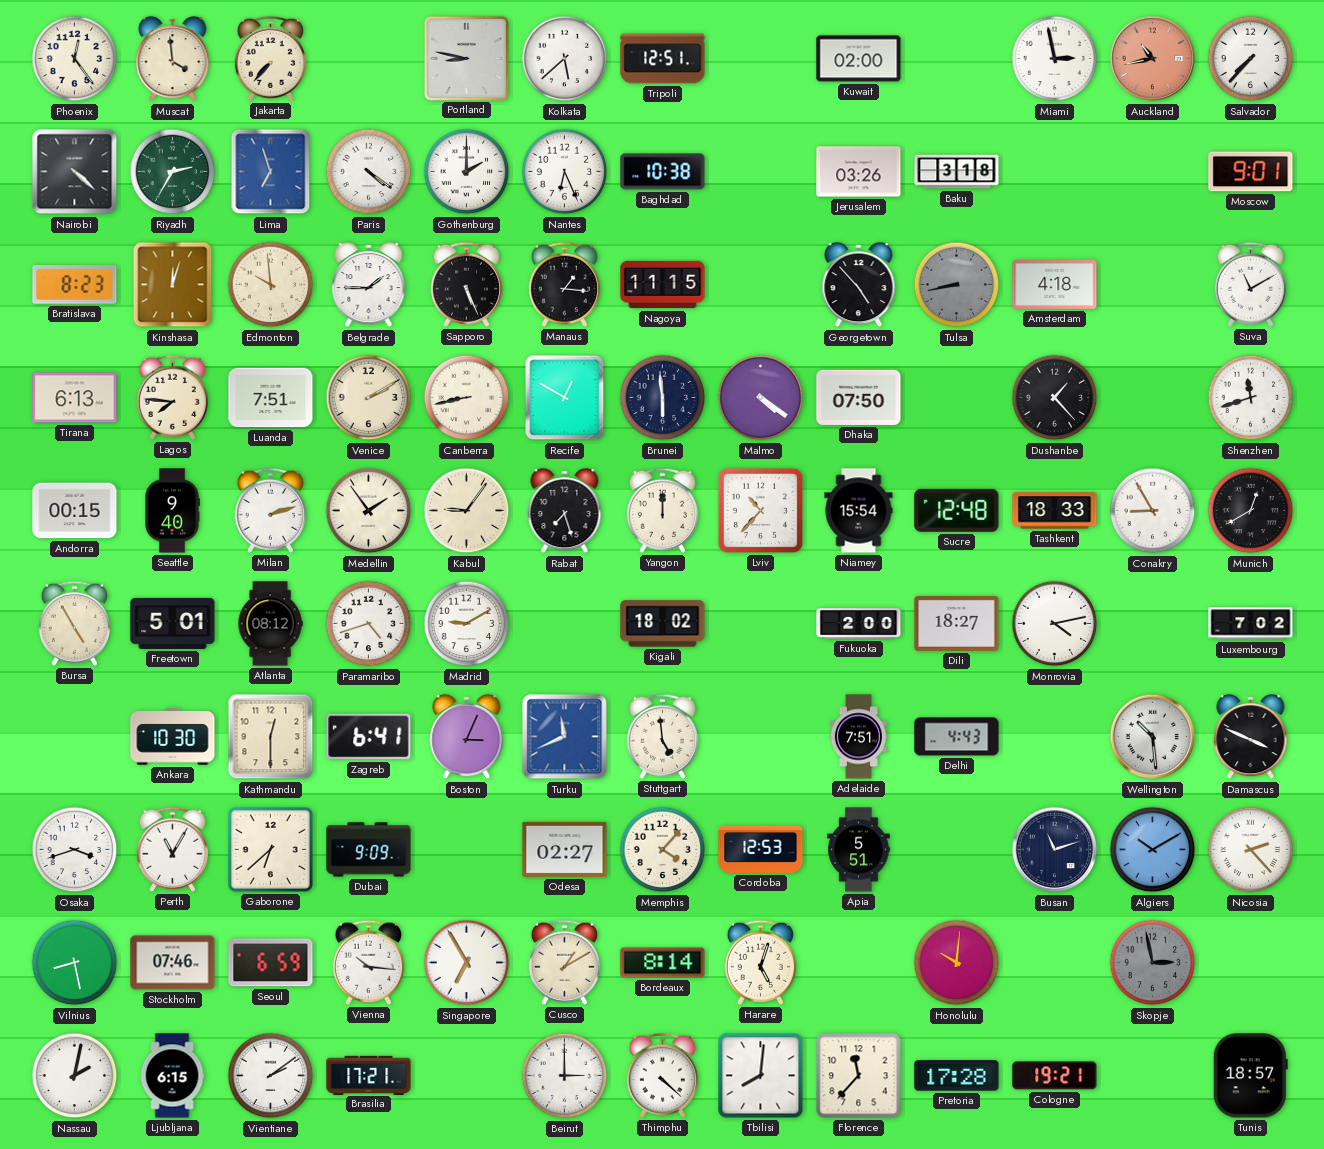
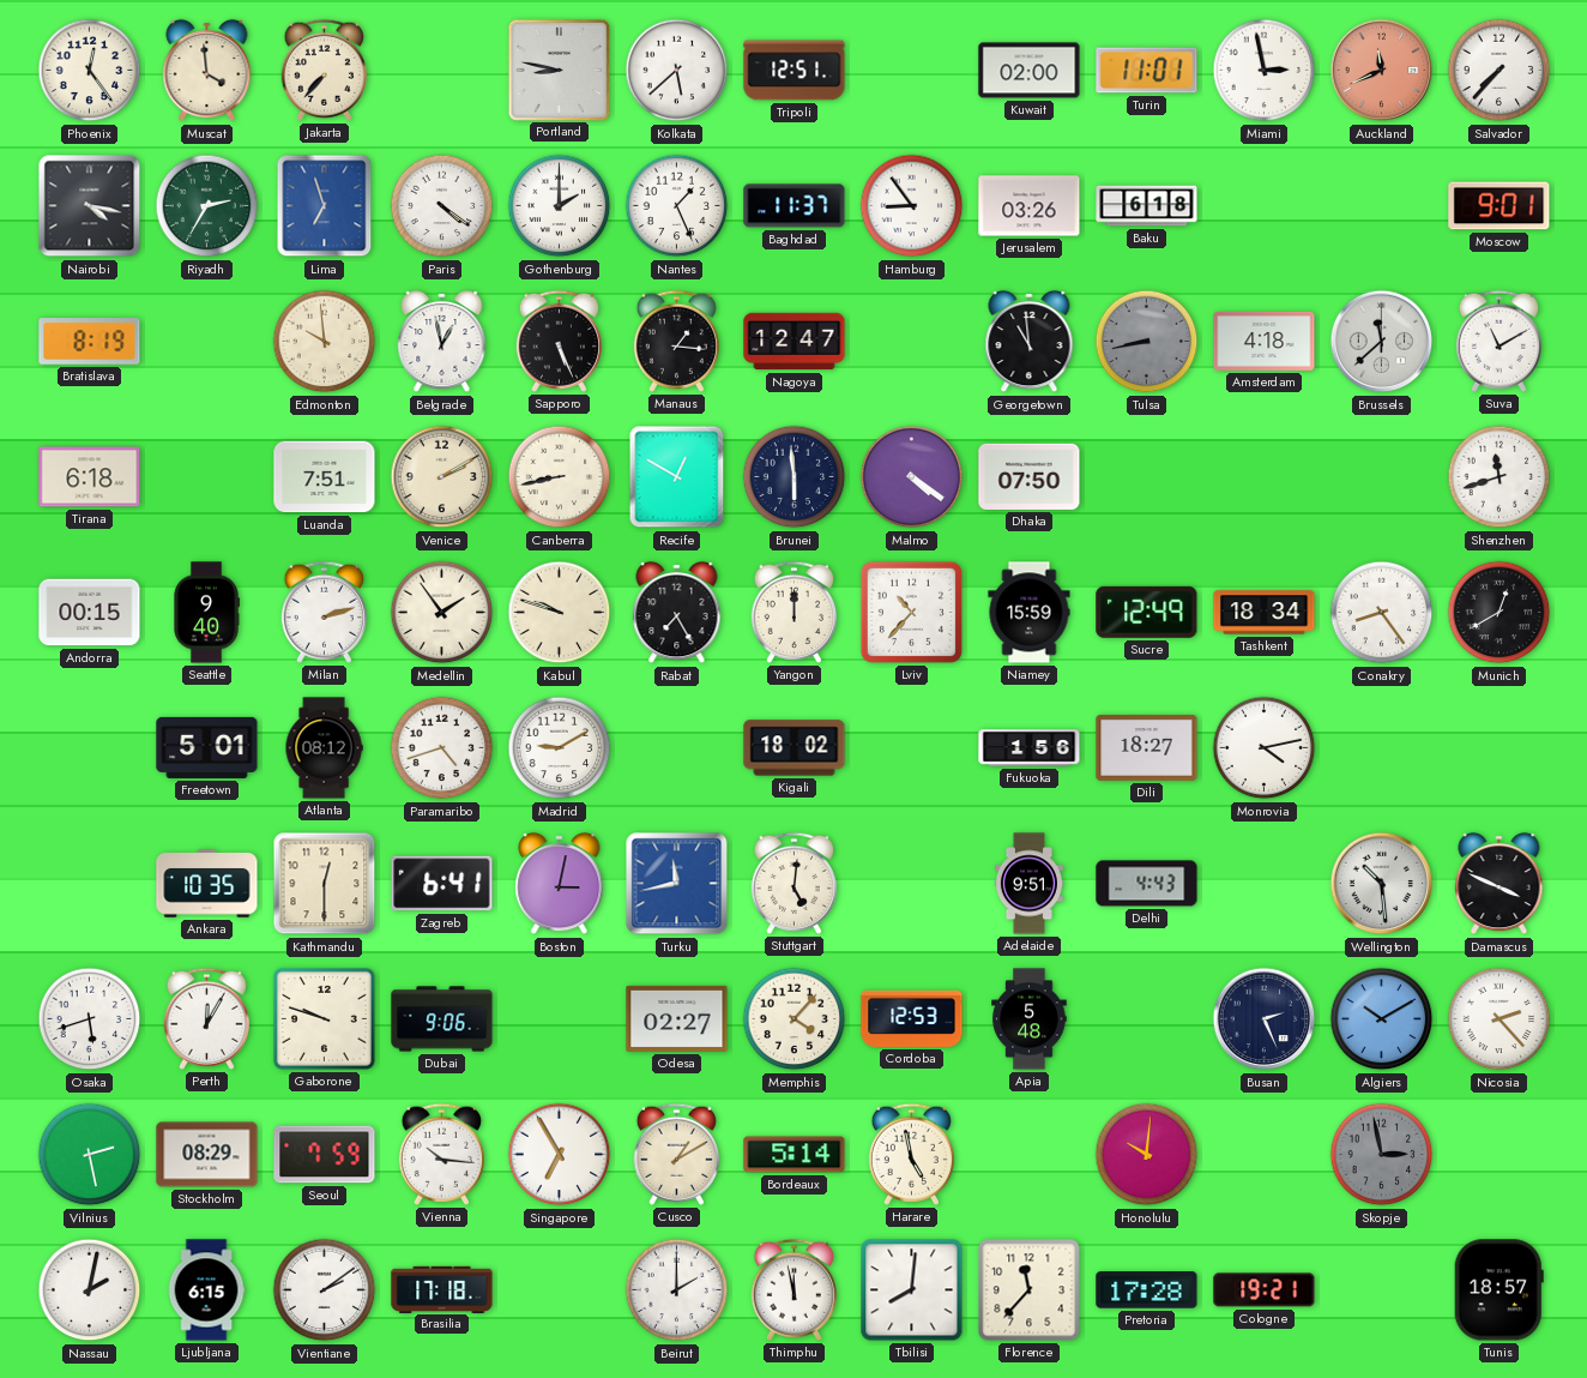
Turin: none -> 11:01
Auckland: 10:43 -> 11:41
Nairobi: 4:22 -> 4:17
Nantes: 6:26 -> 1:26
Baghdad: 10:38 -> 11:37
Hamburg: none -> 8:54
Baku: 3:18 -> 6:18
Bratislava: 8:23 -> 8:19
Kinshasa: 12:03 -> none
Belgrade: 1:45 -> 12:58
Nagoya: 11:15 -> 12:47
Georgetown: 4:53 -> 10:59
Brussels: none -> 11:38
Tirana: 6:13 -> 6:18
Lagos: 7:46 -> none
Dushanbe: 1:23 -> none
Kabul: 9:06 -> 9:48
Rabat: 7:27 -> 7:25
Niamey: 15:54 -> 15:59
Sucre: 12:48 -> 12:49
Tashkent: 18:33 -> 18:34
Conakry: 8:55 -> 8:24
Bursa: 4:55 -> none
Fukuoka: 2:00 -> 1:56
Luxembourg: 7:02 -> none
Ankara: 10:30 -> 10:35
Boston: 3:04 -> 3:02
Turku: 11:41 -> 11:43
Stuttgart: 4:59 -> 5:01
Adelaide: 7:51 -> 9:51
Osaka: 3:42 -> 5:42
Perth: 11:05 -> 12:05
Gaborone: 6:38 -> 9:48
Dubai: 9:09 -> 9:06
Apia: 5:51 -> 5:48
Busan: 11:12 -> 2:26
Vilnius: 8:28 -> 2:28
Stockholm: 07:46 -> 08:29
Seoul: 6:59 -> 7:59
Bordeaux: 8:14 -> 5:14
Harare: 5:03 -> 4:58
Brasilia: 17:21 -> 17:18
Beirut: 3:00 -> 2:00
Thimphu: 4:22 -> 11:58
